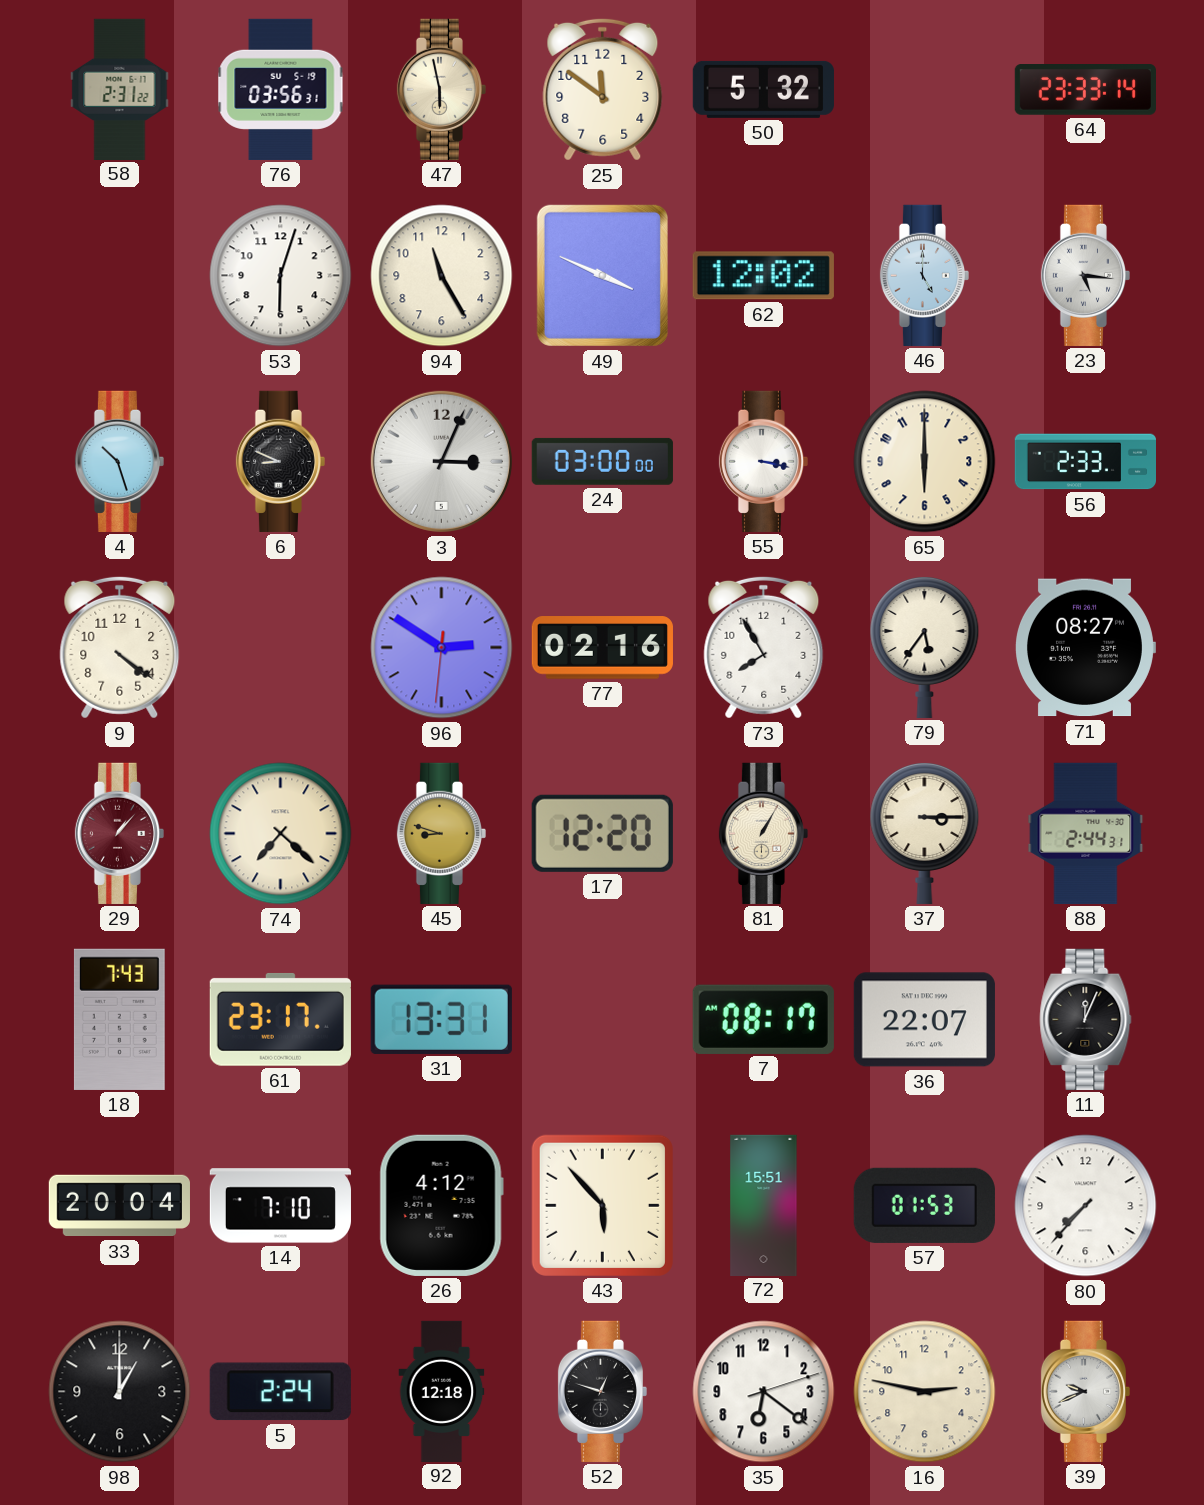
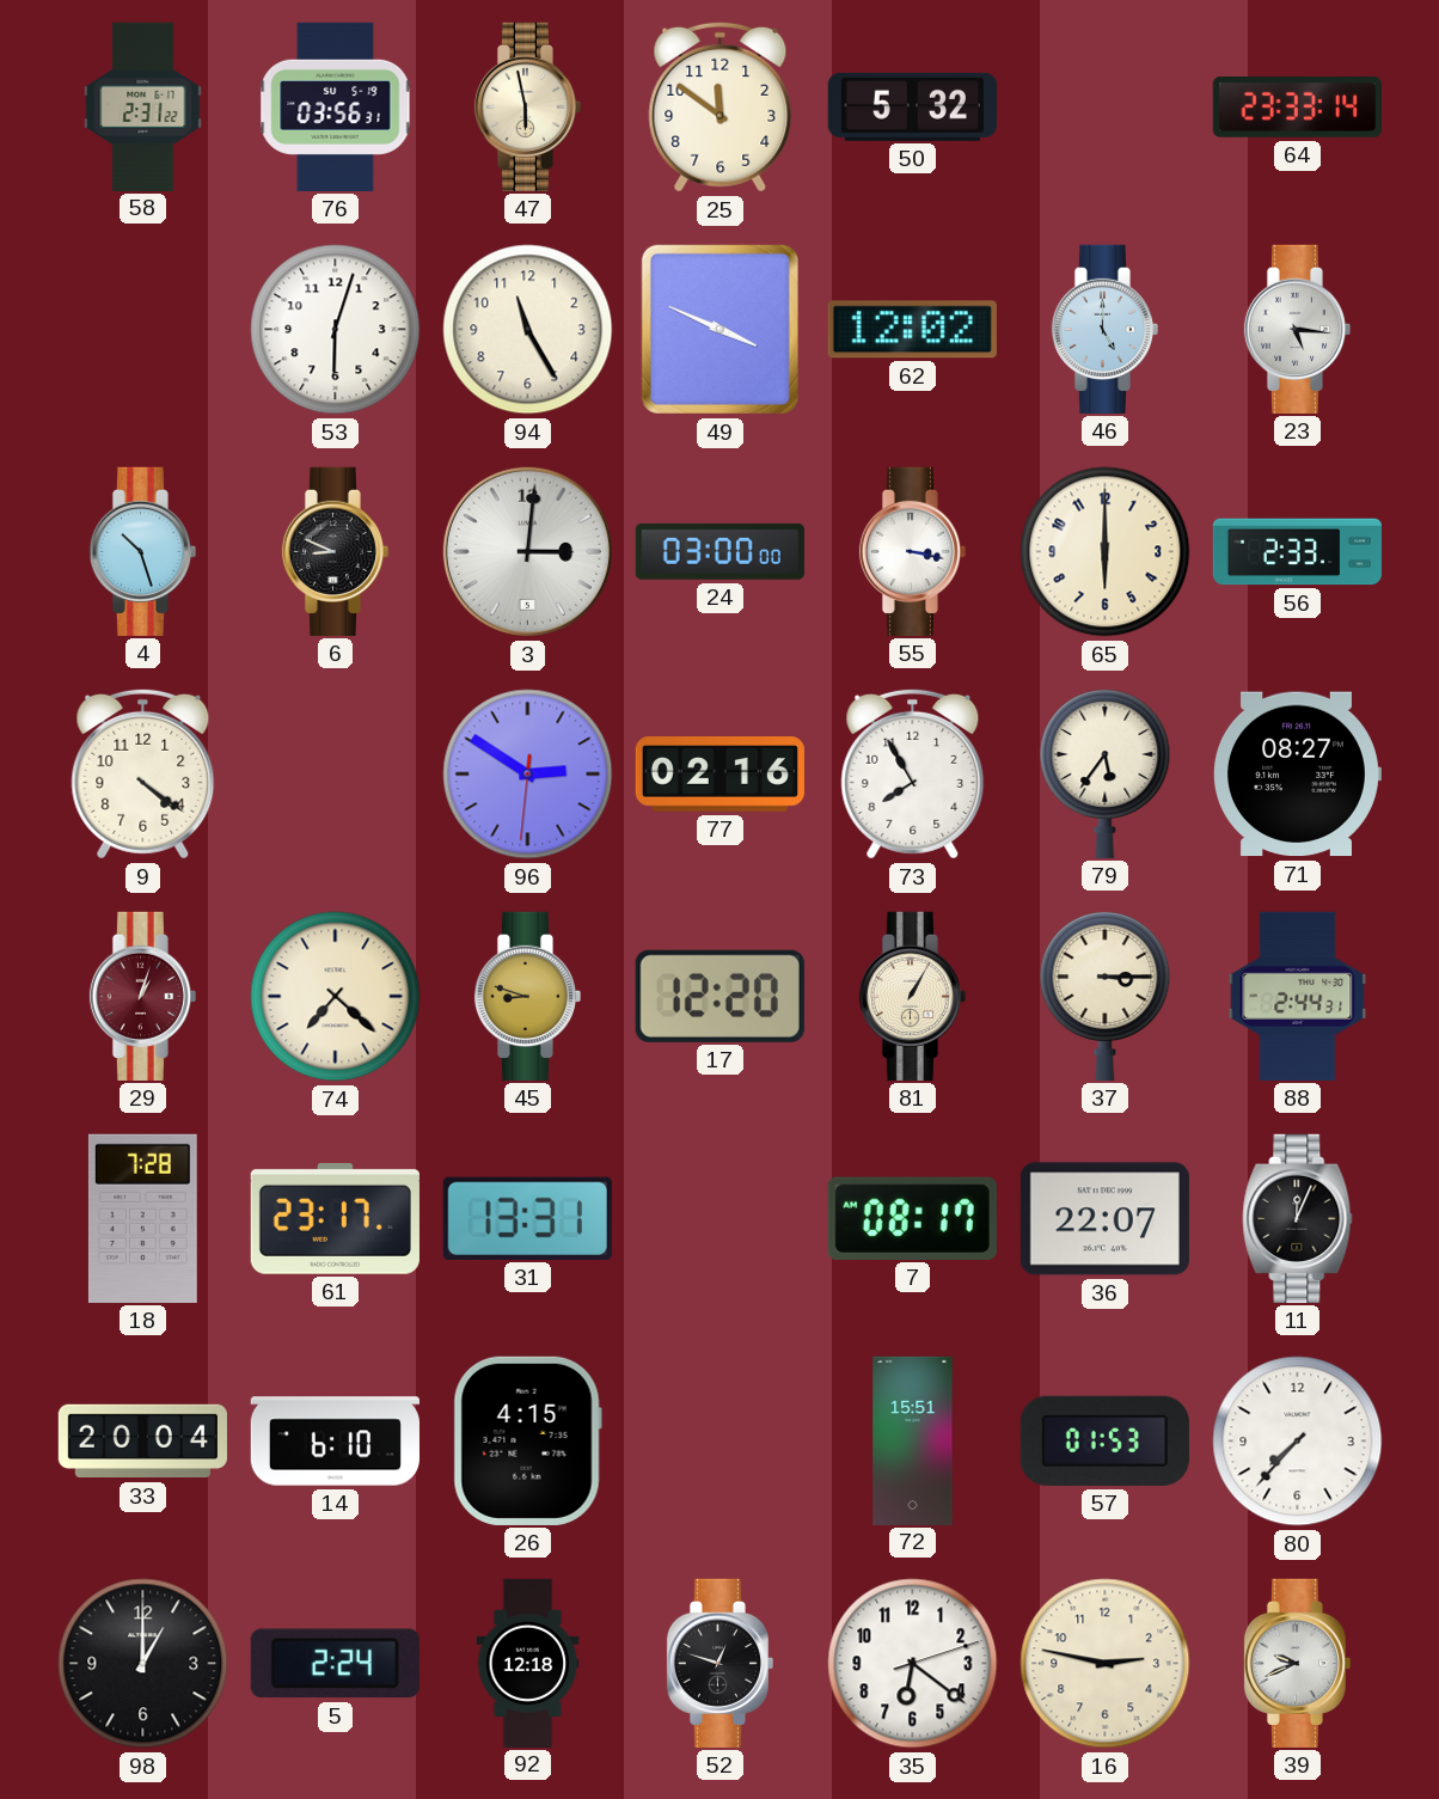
3: 3:04 -> 3:01
29: 1:07 -> 1:03
18: 7:43 -> 7:28
14: 7:10 -> 6:10
26: 4:12 -> 4:15
43: 5:53 -> none
